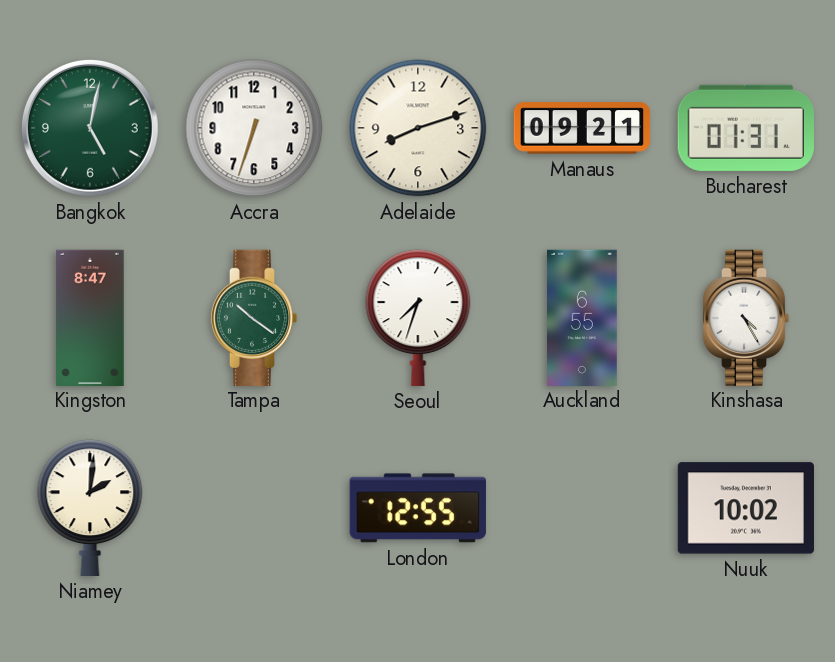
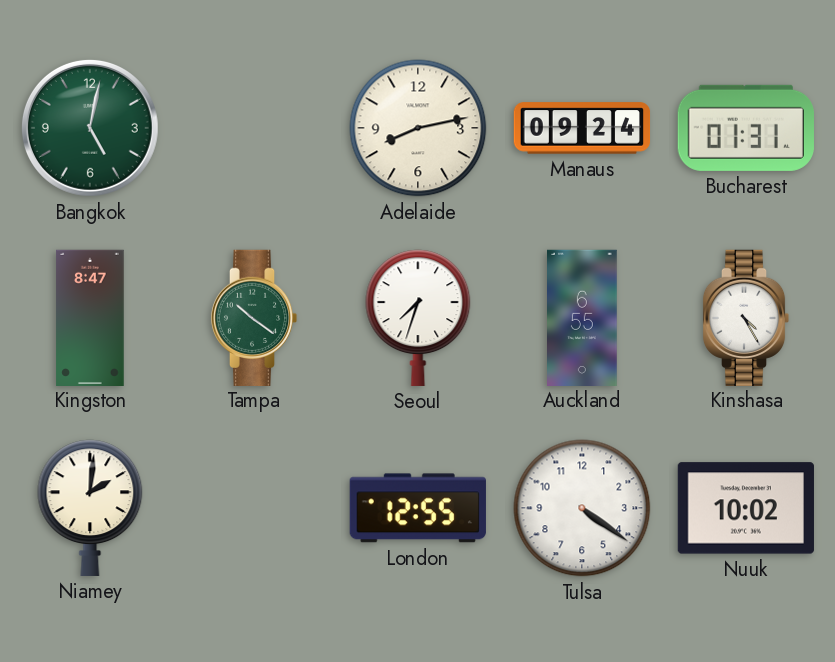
Accra: 6:33 -> none
Adelaide: 8:12 -> 8:13
Manaus: 09:21 -> 09:24
Tulsa: none -> 4:21
